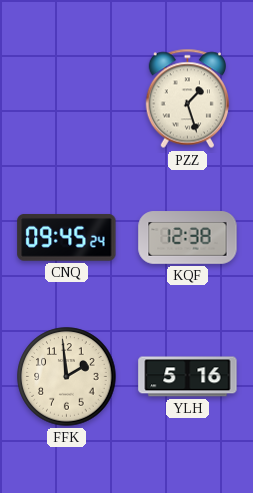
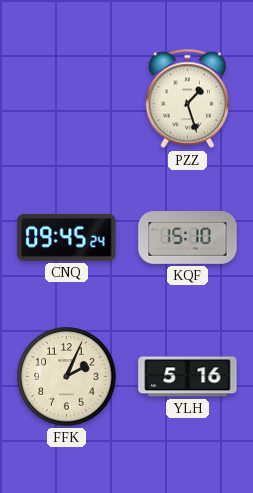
KQF: 12:38 -> 15:10
FFK: 1:59 -> 2:04
